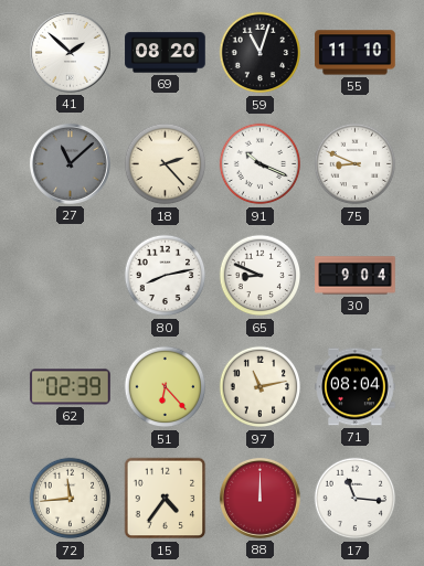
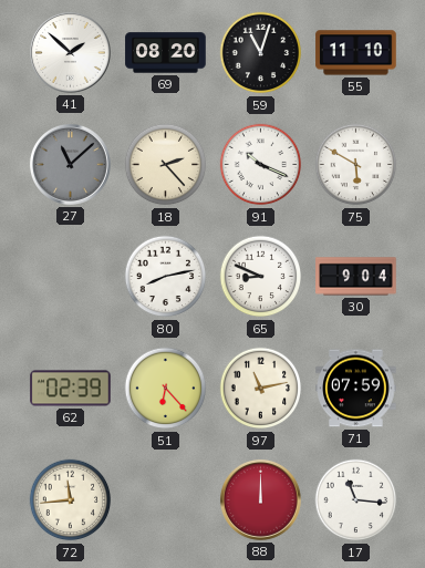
75: 8:49 -> 5:50
71: 08:04 -> 07:59
15: 4:36 -> none
